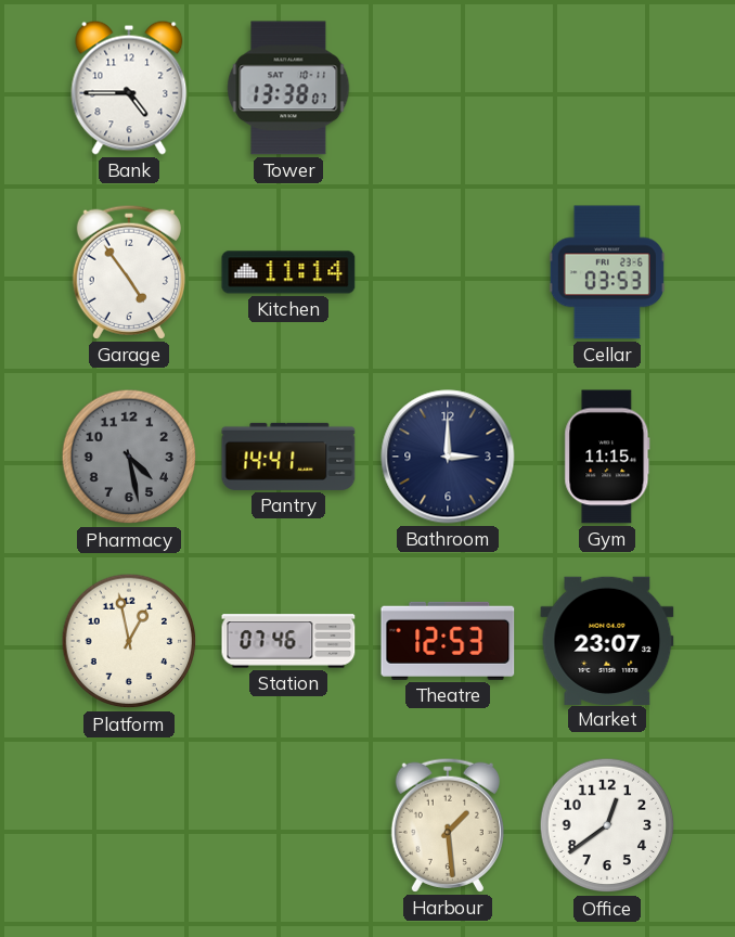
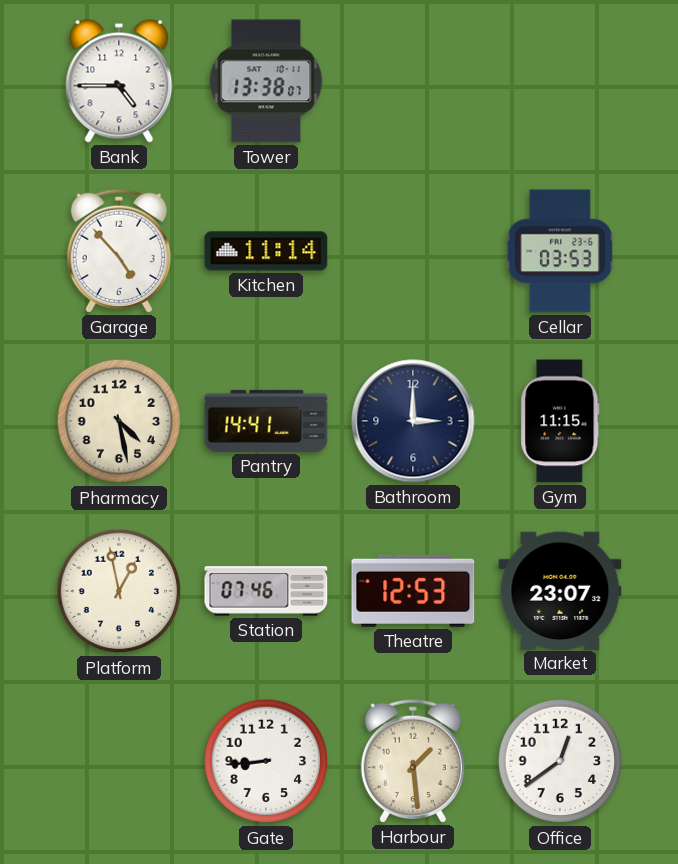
Garage: 4:54 -> 4:53
Pharmacy dial: grey -> cream
Gate: none -> 8:44
